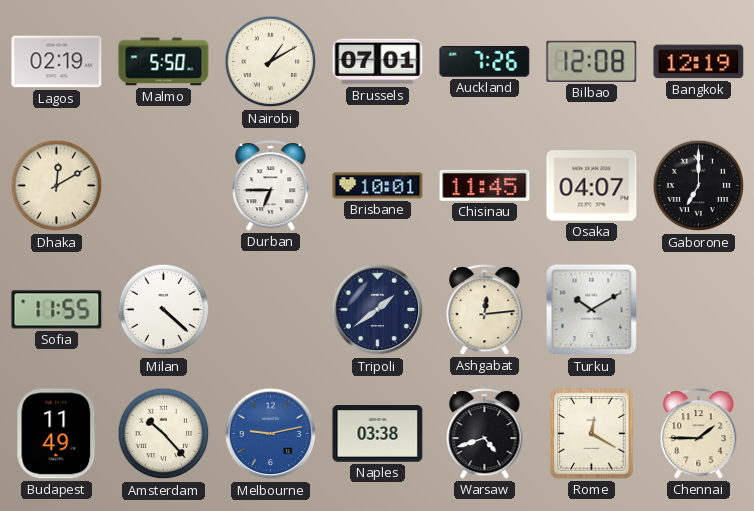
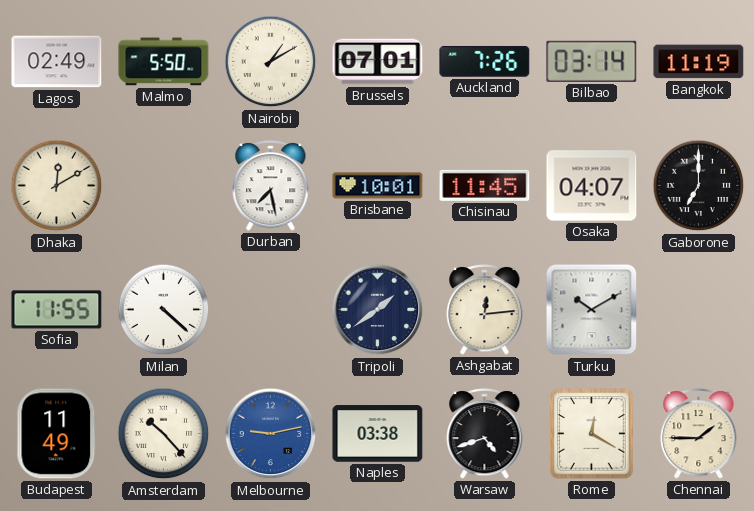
Lagos: 02:19 -> 02:49
Bilbao: 12:08 -> 03:14
Bangkok: 12:19 -> 11:19
Durban: 6:45 -> 7:28
